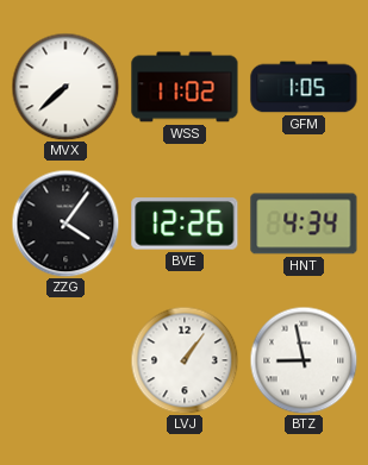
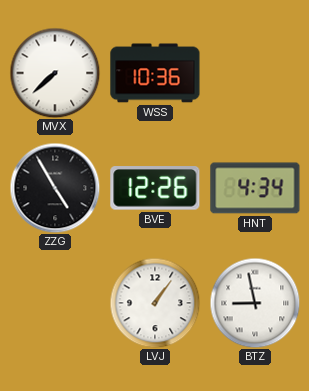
WSS: 11:02 -> 10:36
GFM: 1:05 -> none
ZZG: 4:06 -> 4:55
